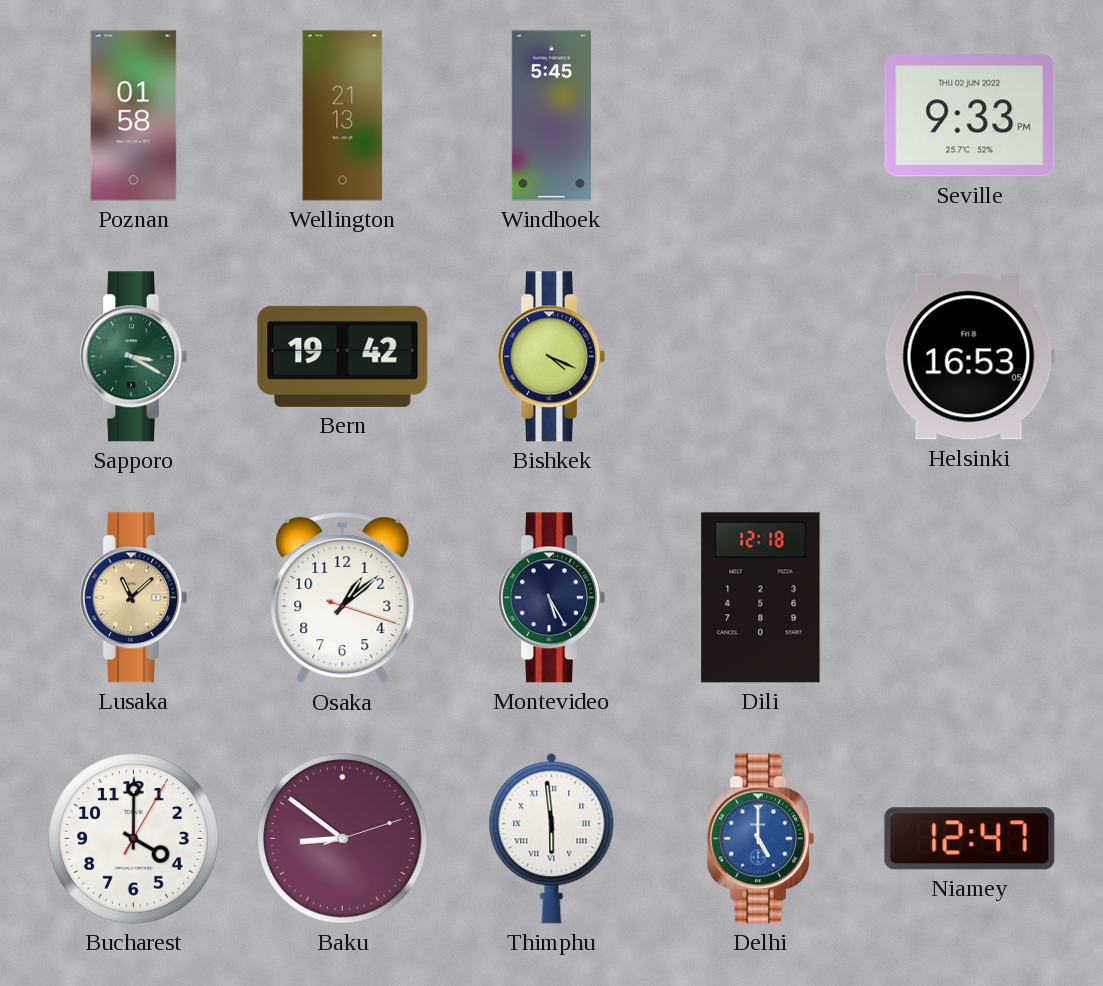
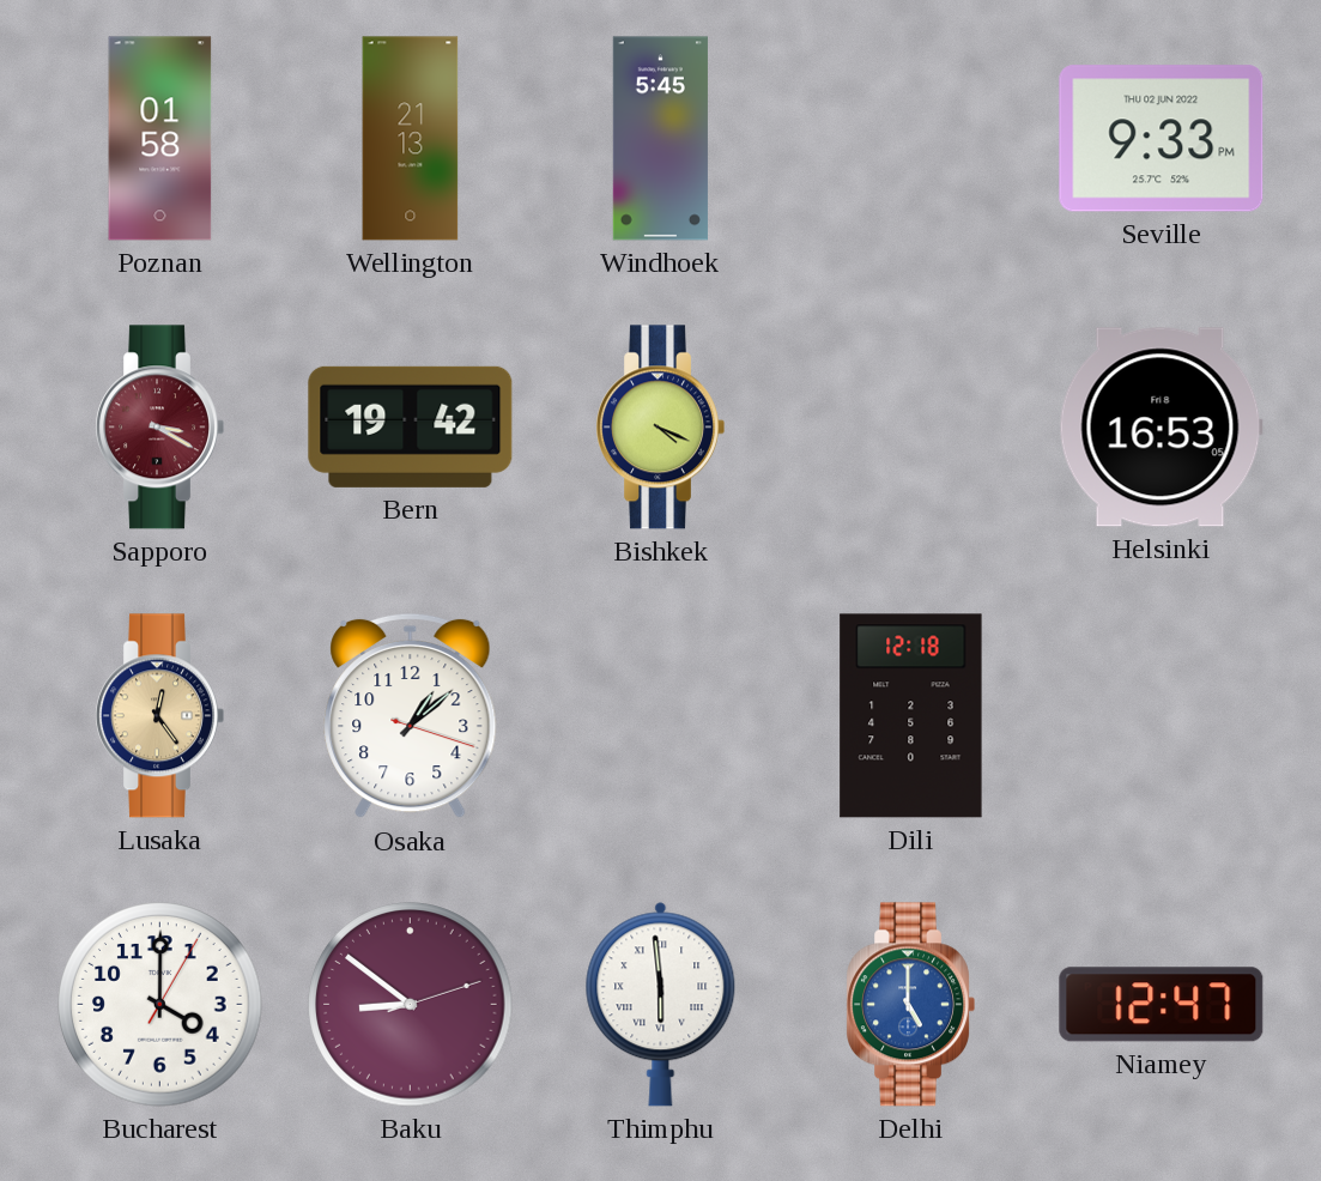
Sapporo dial: green -> burgundy
Lusaka: 11:08 -> 12:24
Montevideo: 5:25 -> none
